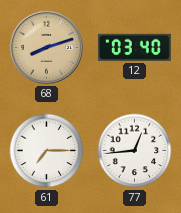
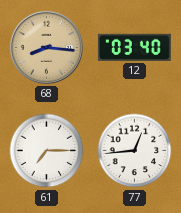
68: 8:12 -> 8:16
